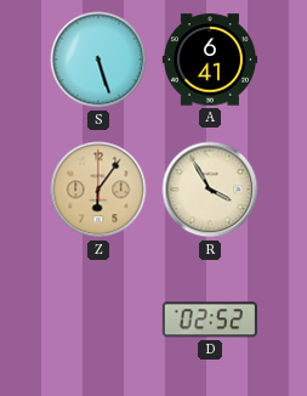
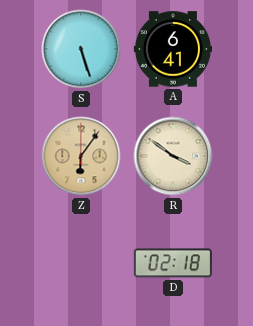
R: 3:55 -> 3:51
D: 02:52 -> 02:18
